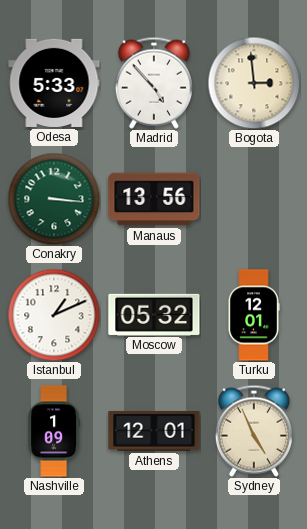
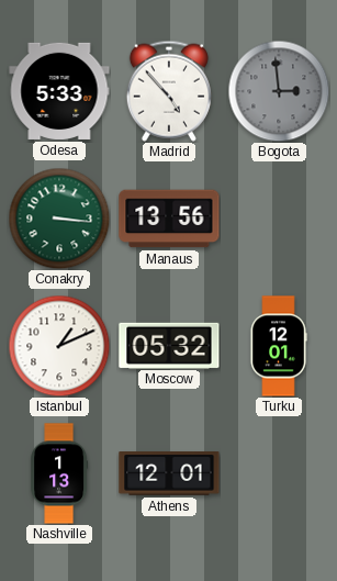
Bogota dial: cream -> grey
Nashville: 1:09 -> 1:13
Sydney: 4:56 -> none
